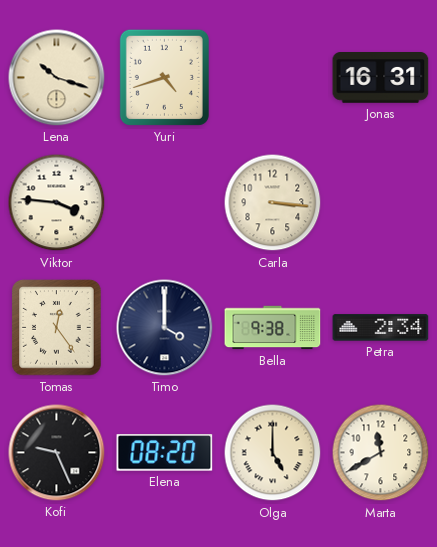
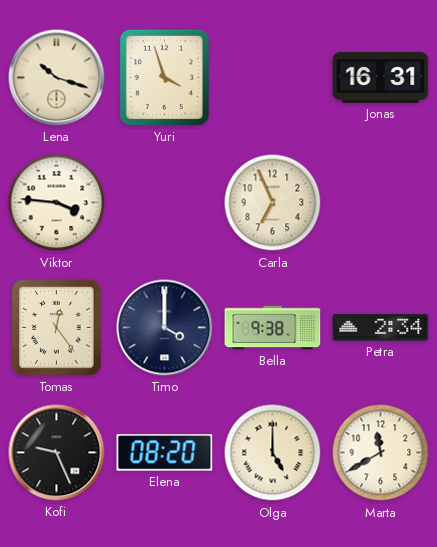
Yuri: 4:42 -> 3:57
Carla: 3:16 -> 6:56
